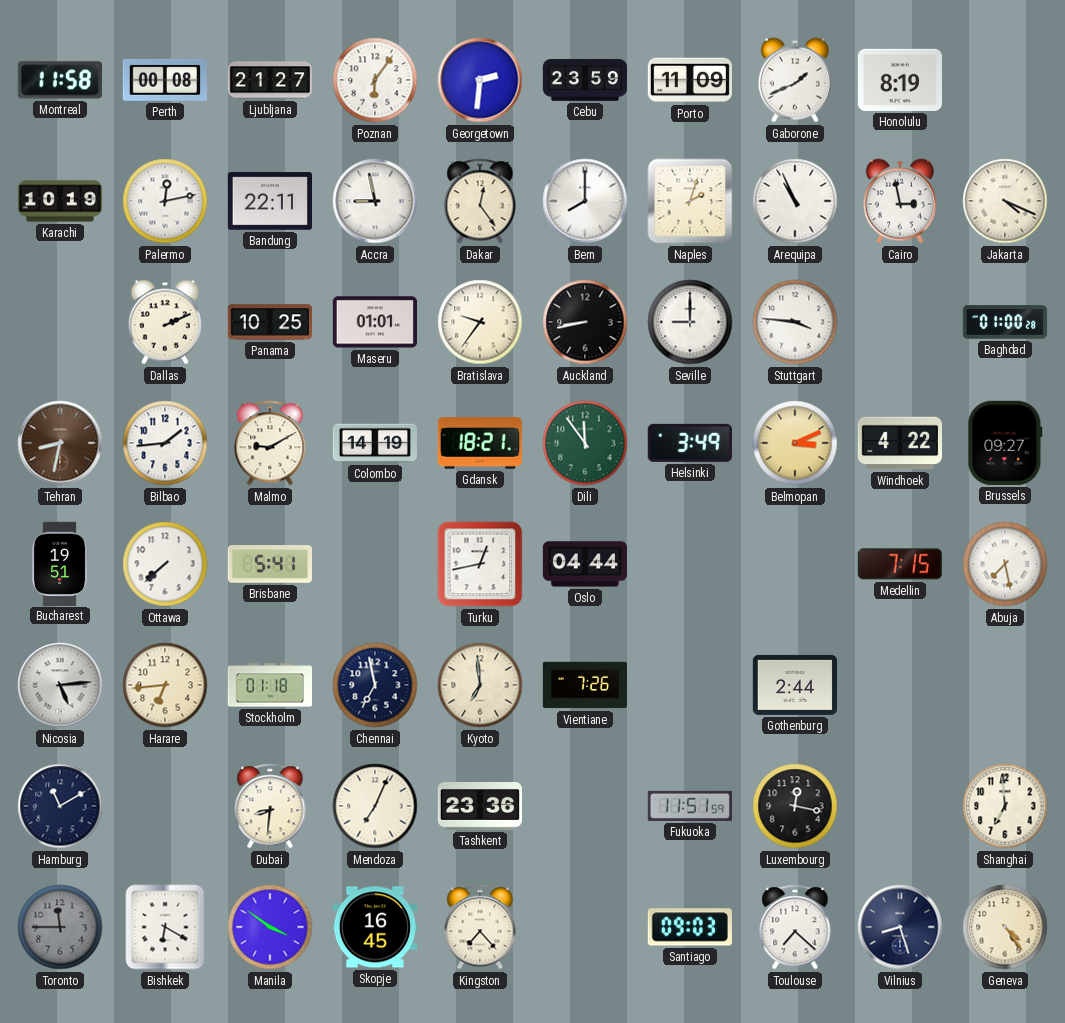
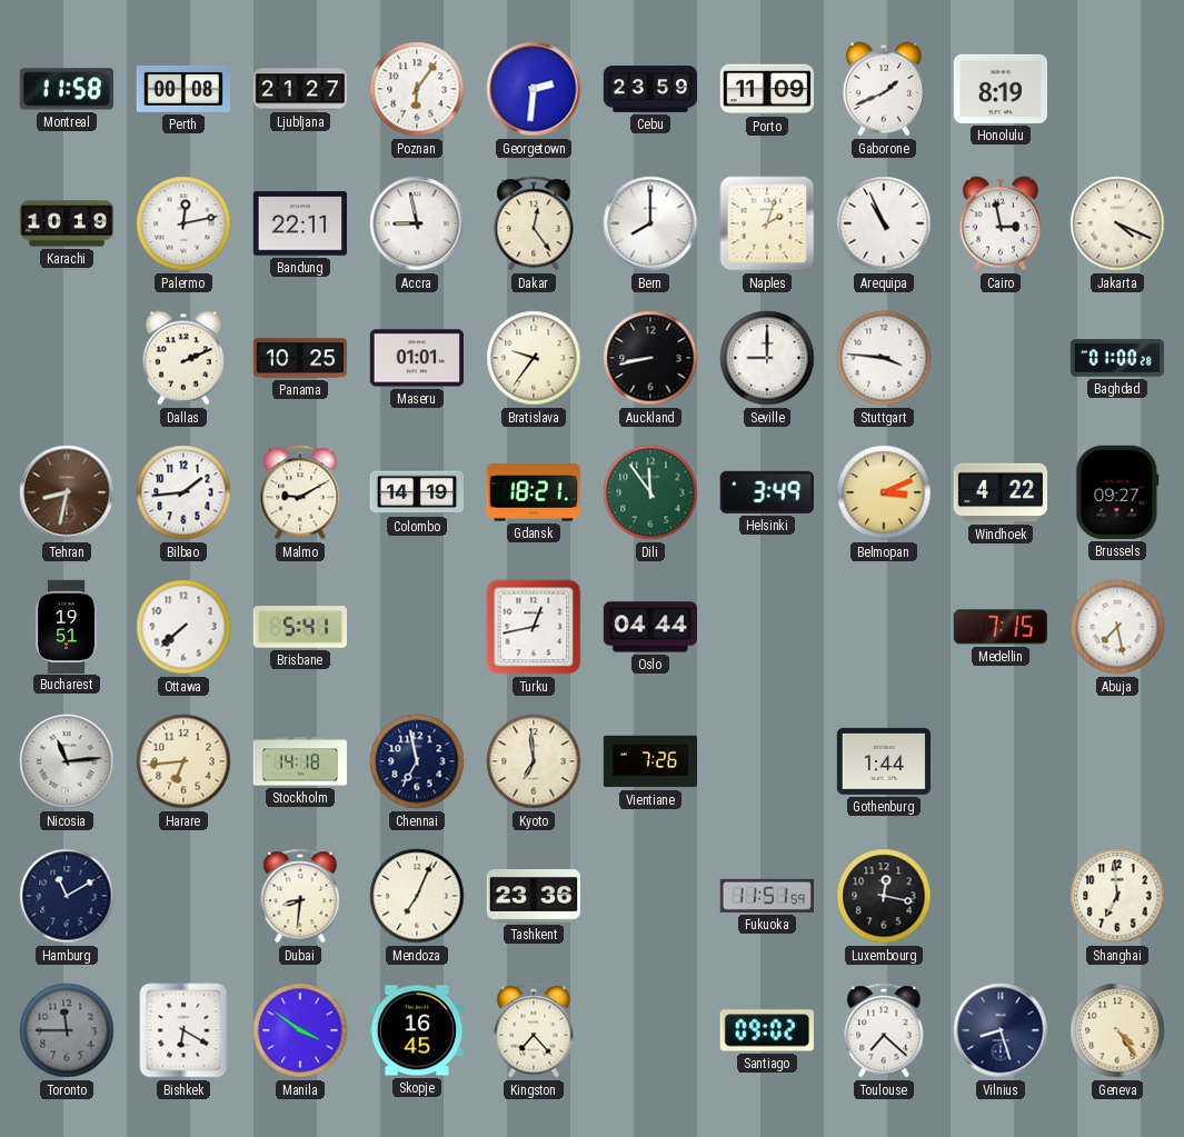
Nicosia: 5:14 -> 11:14
Stockholm: 01:18 -> 14:18
Gothenburg: 2:44 -> 1:44
Santiago: 09:03 -> 09:02
